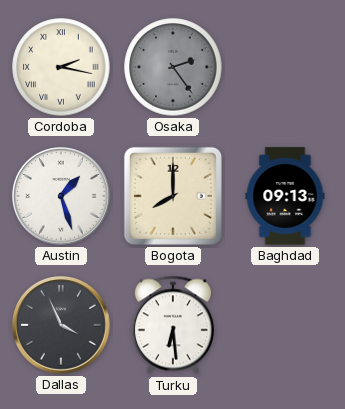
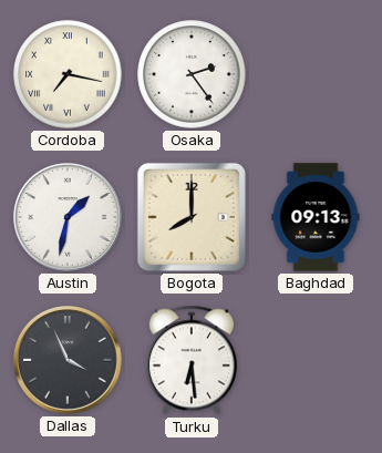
Cordoba: 2:17 -> 7:17
Osaka dial: grey -> white
Austin: 1:27 -> 1:32
